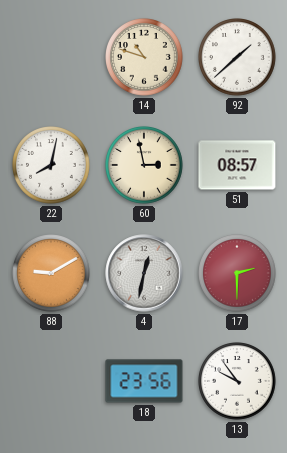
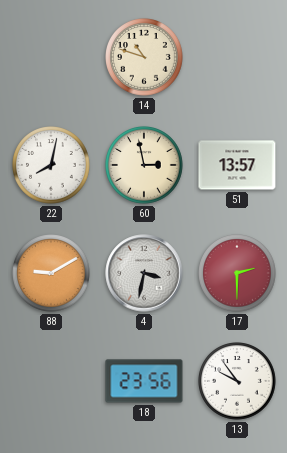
92: 1:38 -> none
51: 08:57 -> 13:57
4: 12:32 -> 3:32
